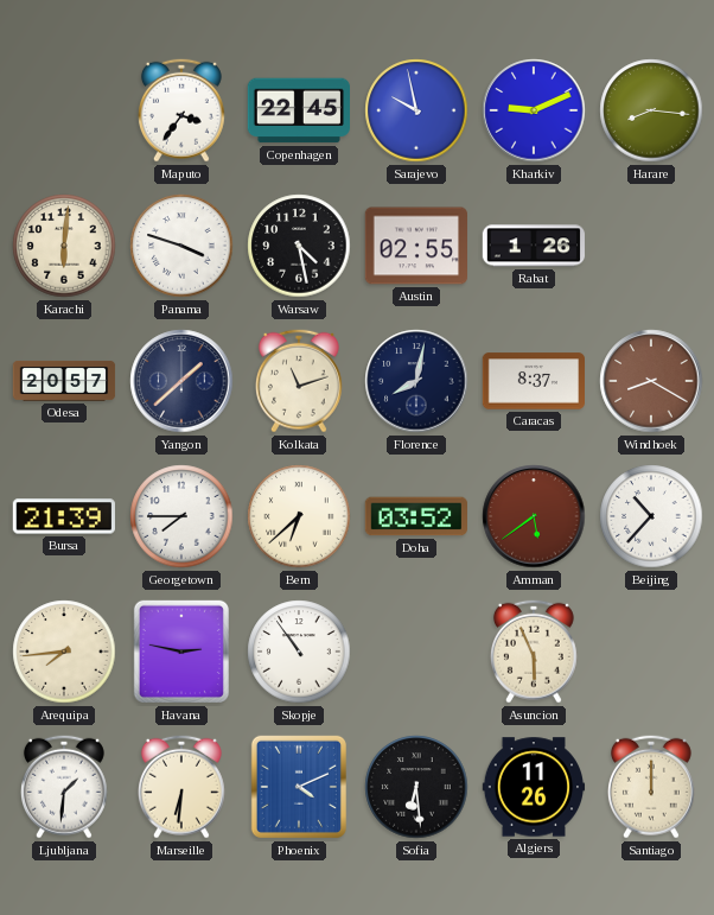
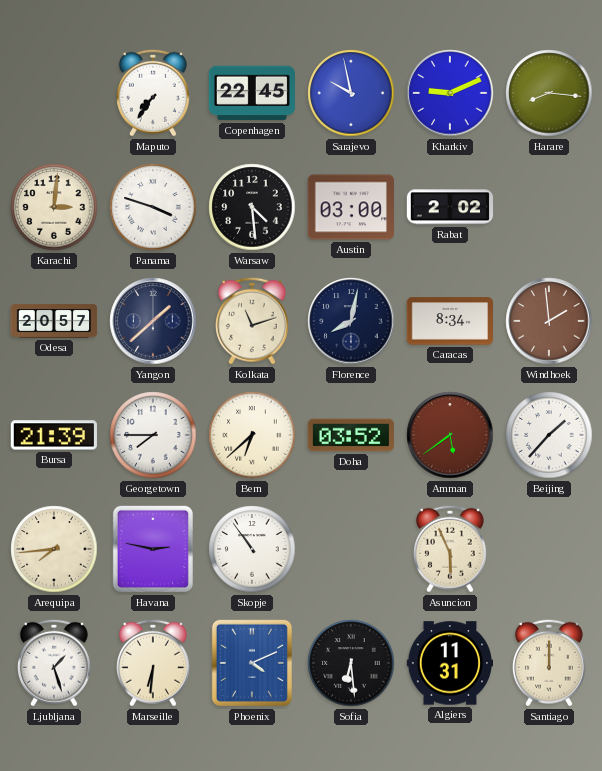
Maputo: 3:36 -> 7:36
Karachi: 6:01 -> 3:01
Warsaw: 4:28 -> 4:29
Austin: 02:55 -> 03:00
Rabat: 1:26 -> 2:02
Caracas: 8:37 -> 8:34
Windhoek: 8:20 -> 1:59
Beijing: 10:37 -> 1:37
Ljubljana: 1:31 -> 1:27
Algiers: 11:26 -> 11:31
